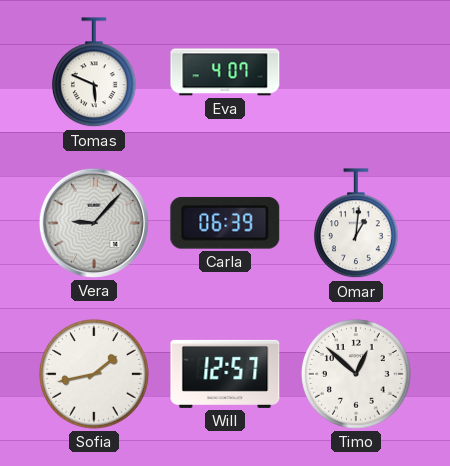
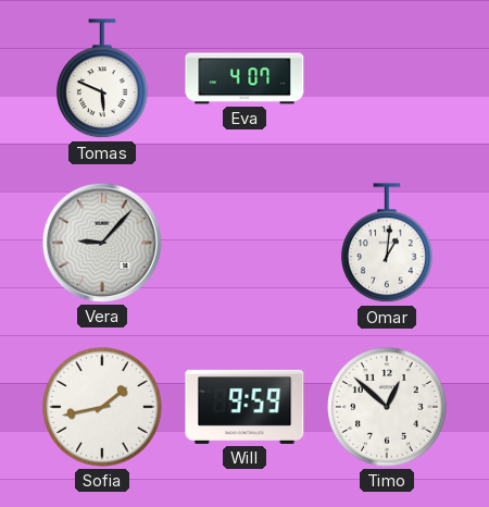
Carla: 06:39 -> none
Will: 12:57 -> 9:59
